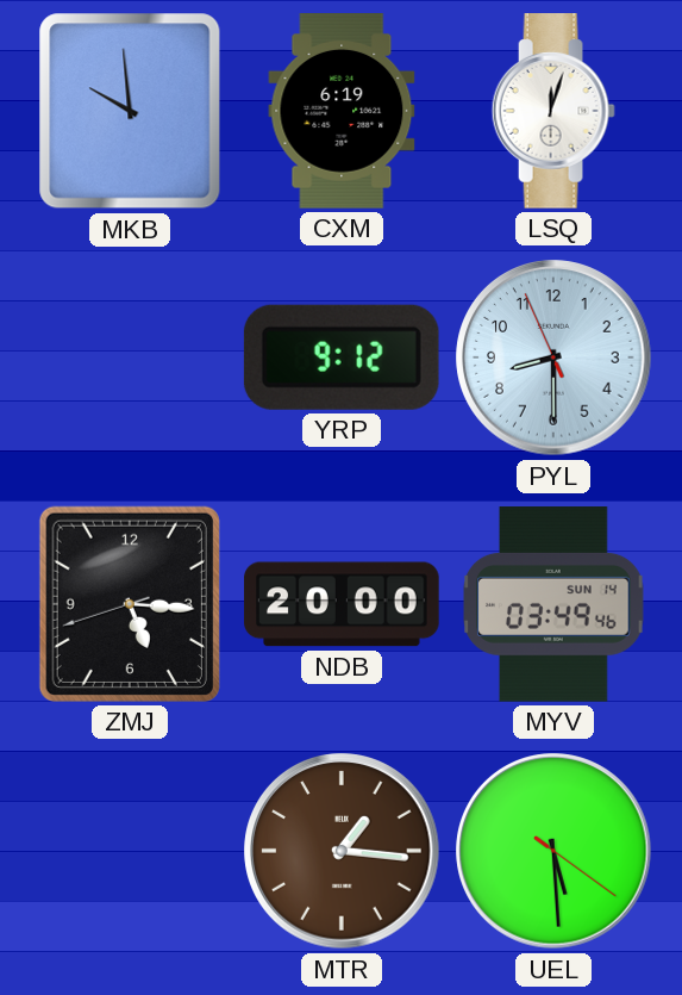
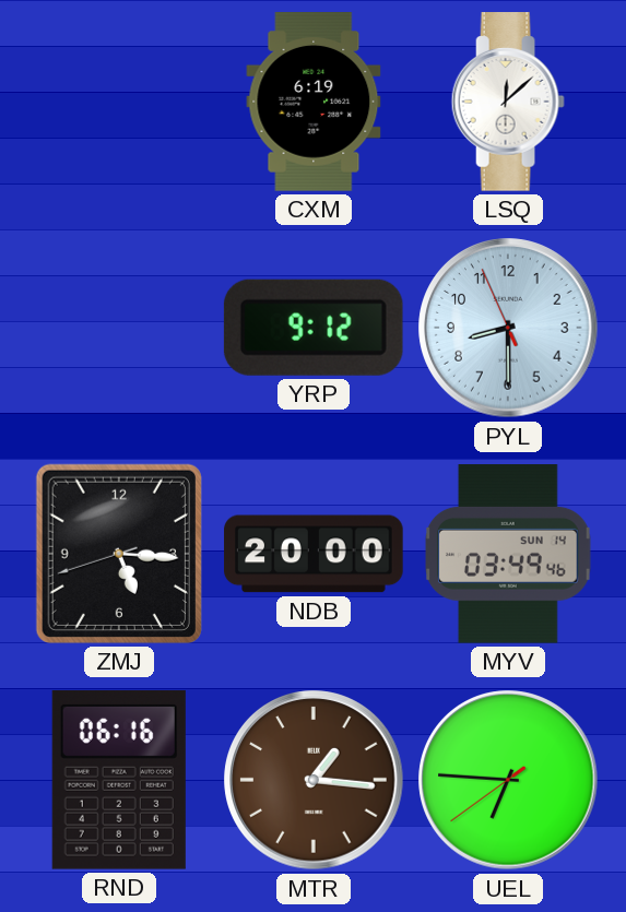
MKB: 9:59 -> none
LSQ: 12:03 -> 12:08
RND: none -> 06:16
UEL: 5:29 -> 6:45
